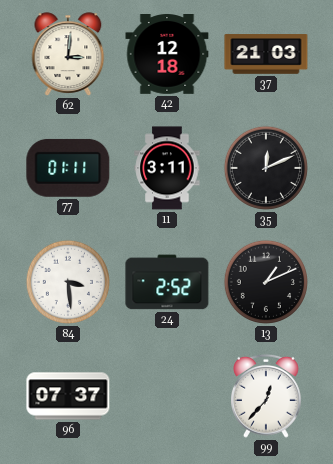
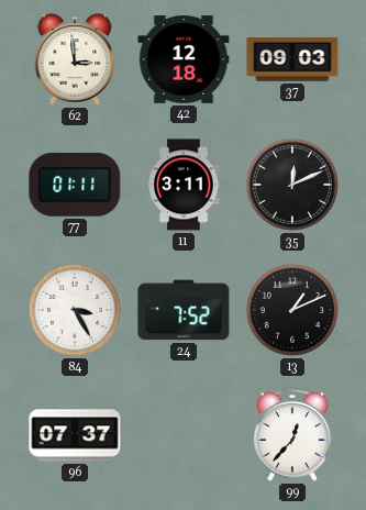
62: 3:01 -> 2:59
37: 21:03 -> 09:03
84: 3:29 -> 3:25
24: 2:52 -> 7:52
